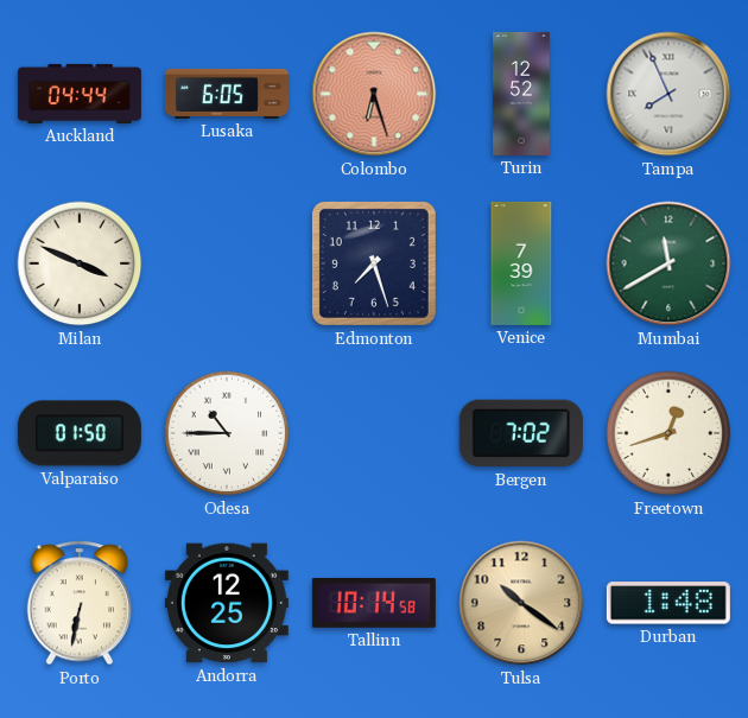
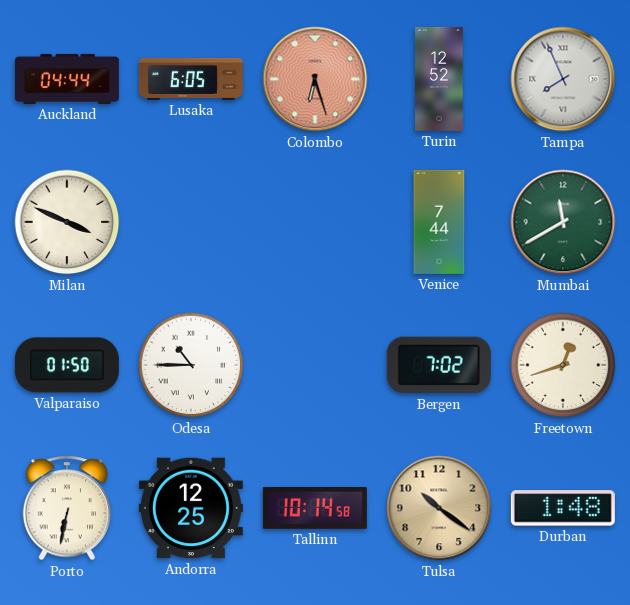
Edmonton: 7:27 -> none
Venice: 7:39 -> 7:44
